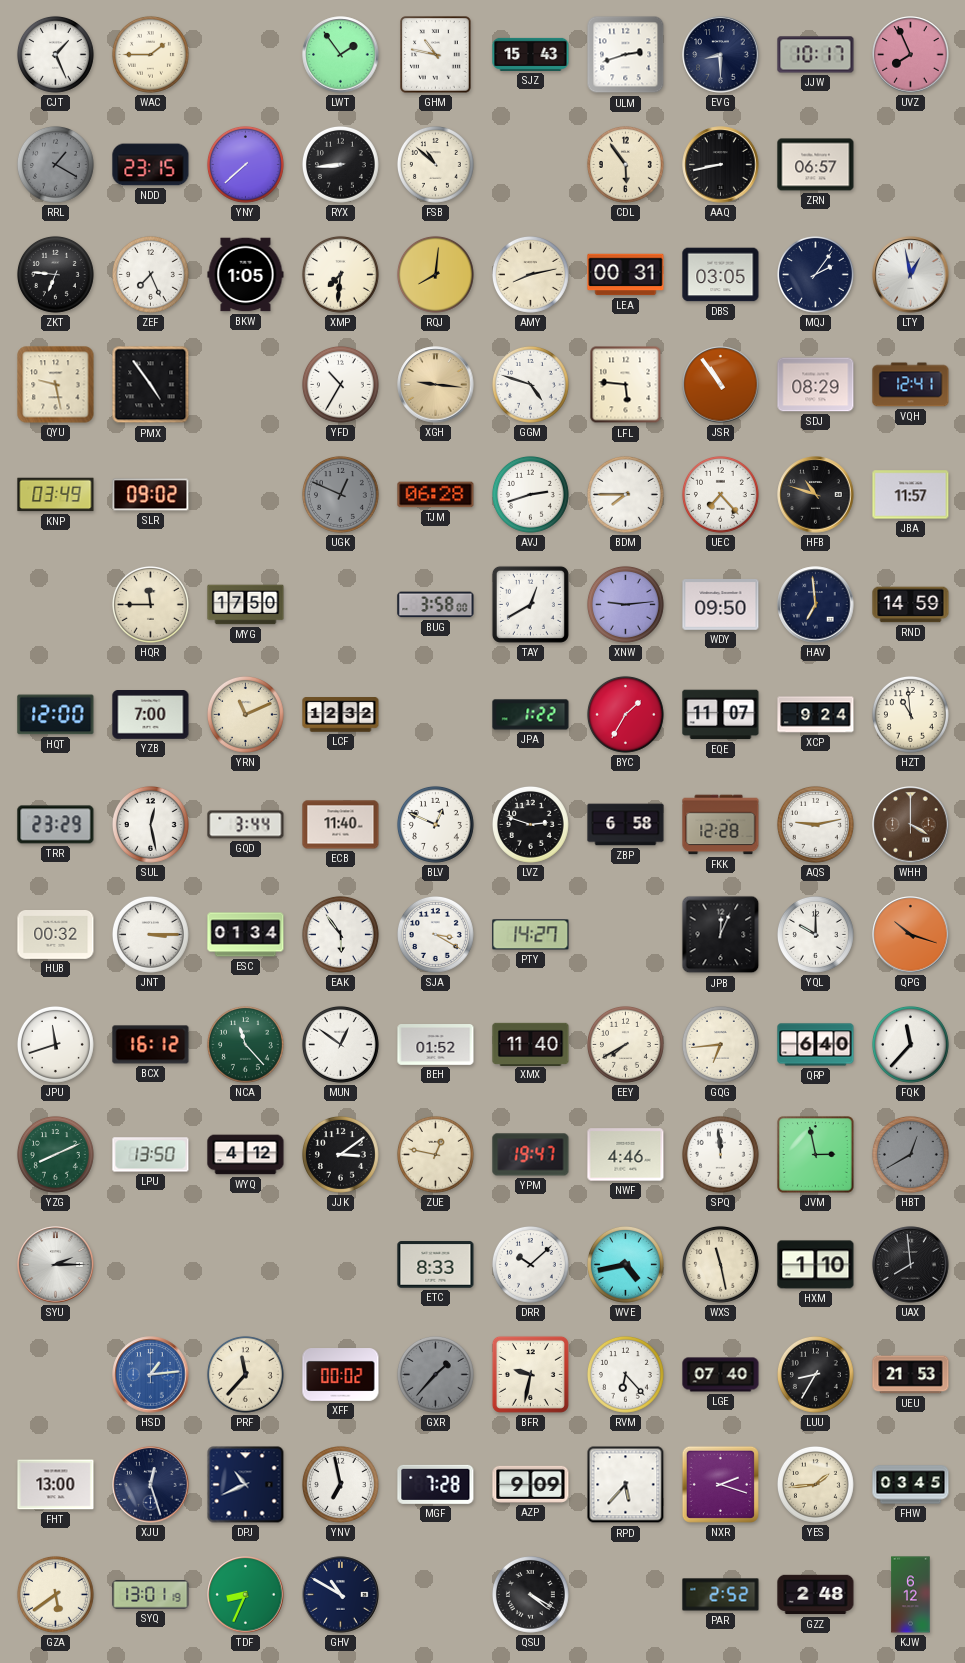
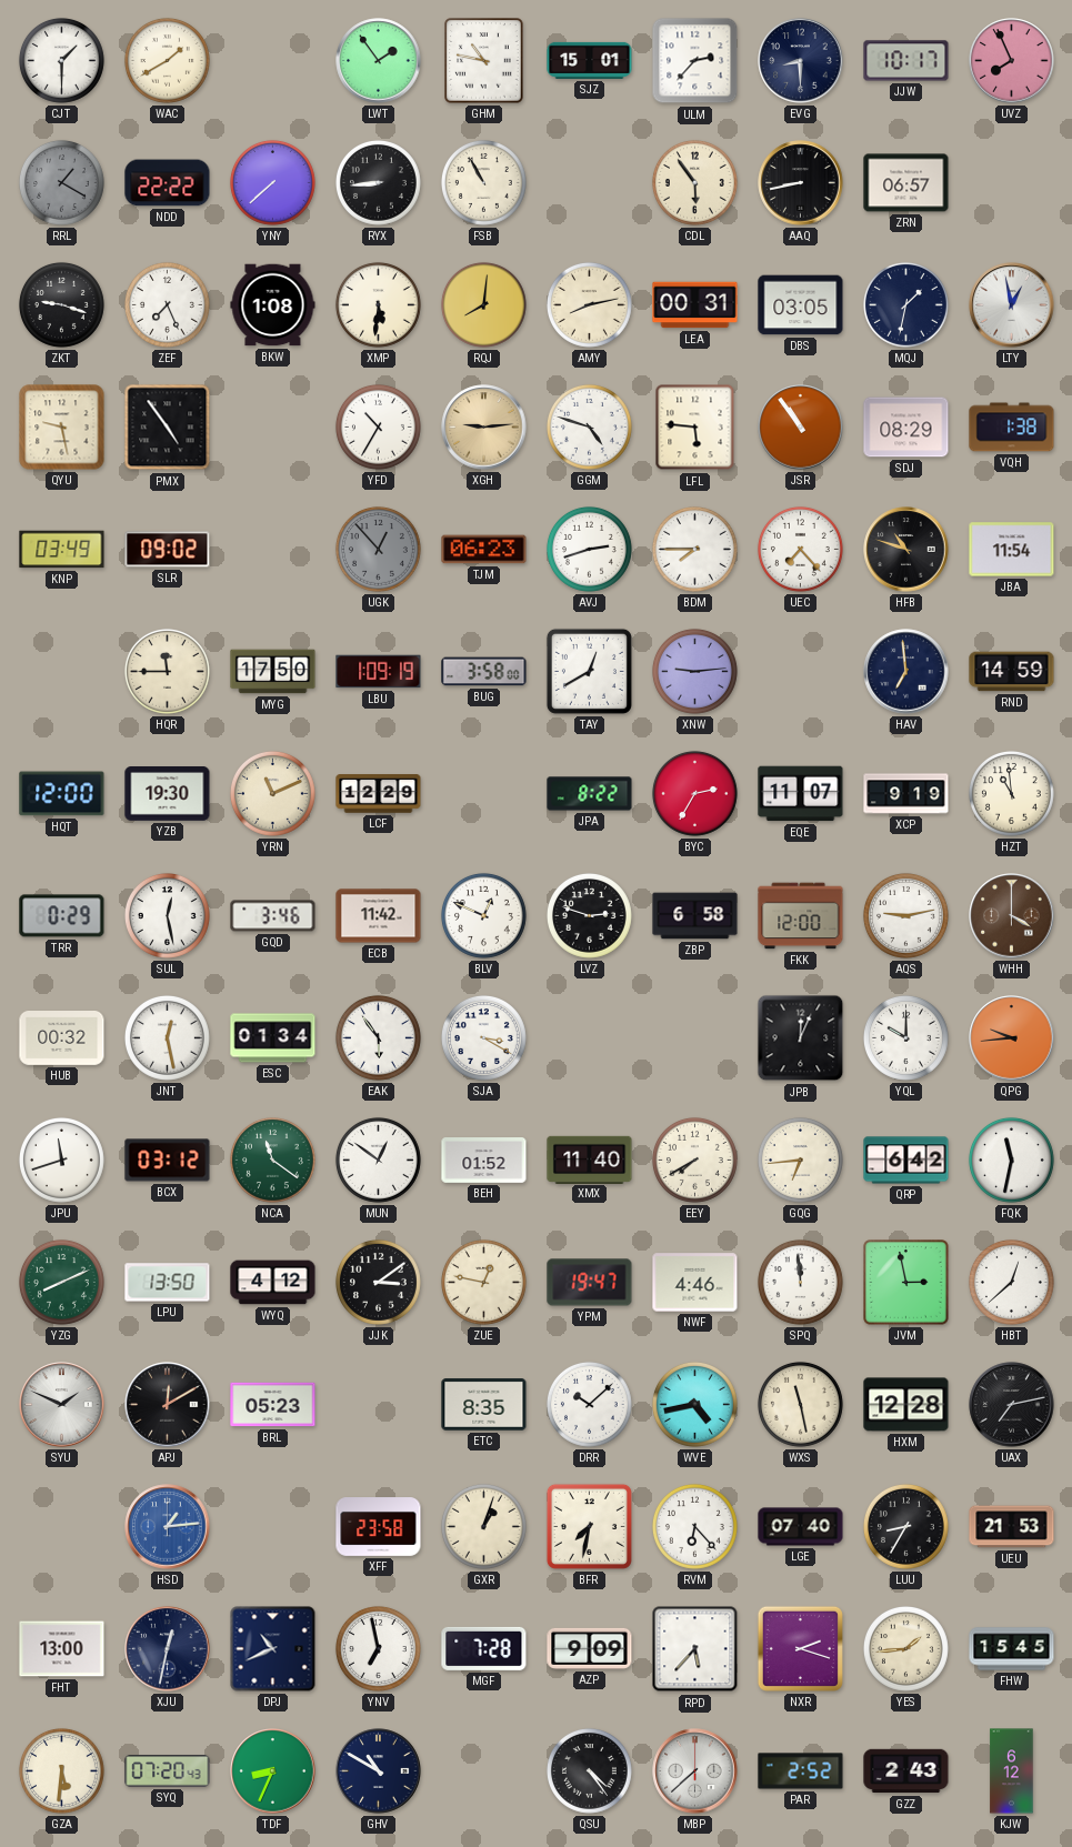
CJT: 1:26 -> 1:30
WAC: 1:45 -> 1:40
SJZ: 15:43 -> 15:01
ULM: 2:42 -> 2:37
NDD: 23:15 -> 22:22
FSB: 10:52 -> 10:55
ZKT: 6:46 -> 9:18
BKW: 1:05 -> 1:08
XMP: 7:31 -> 5:31
MQJ: 2:06 -> 1:32
XGH: 9:16 -> 9:14
VQH: 12:41 -> 1:38
UGK: 12:49 -> 12:53
TJM: 06:28 -> 06:23
JBA: 11:57 -> 11:54
LBU: none -> 1:09
WDY: 09:50 -> none
YZB: 7:00 -> 19:30
LCF: 12:32 -> 12:29
JPA: 1:22 -> 8:22
BYC: 1:35 -> 2:35
XCP: 9:24 -> 9:19
TRR: 23:29 -> 0:29
GQD: 3:44 -> 3:46
ECB: 11:40 -> 11:42
FKK: 12:28 -> 12:00
JNT: 3:15 -> 12:28
PTY: 14:27 -> none
QPG: 10:18 -> 9:44
BCX: 16:12 -> 03:12
NCA: 11:23 -> 11:21
QRP: 6:40 -> 6:42
FQK: 11:37 -> 11:32
HBT: 12:40 -> 12:38
HBT dial: grey -> white
SYU: 2:15 -> 1:49
APJ: none -> 12:10
BRL: none -> 05:23
ETC: 8:33 -> 8:35
HXM: 1:10 -> 12:28
UAX: 7:59 -> 7:13
PRF: 11:37 -> none
XFF: 00:02 -> 23:58
GXR: 1:37 -> 1:03
GXR dial: grey -> cream
BFR: 9:32 -> 7:32
XJU: 12:27 -> 12:32
FHW: 03:45 -> 15:45
GZA: 5:39 -> 5:31
SYQ: 13:01 -> 07:20
QSU: 4:20 -> 4:24
MBP: none -> 7:38
GZZ: 2:48 -> 2:43
